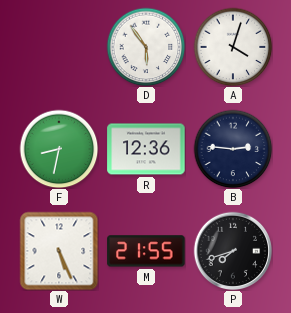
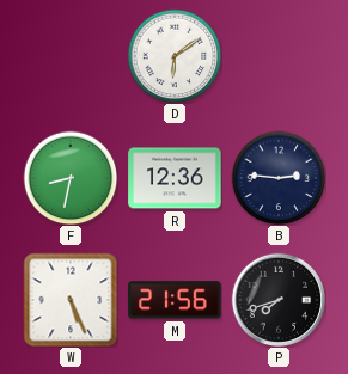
D: 5:54 -> 6:09
A: 4:03 -> none
M: 21:55 -> 21:56
